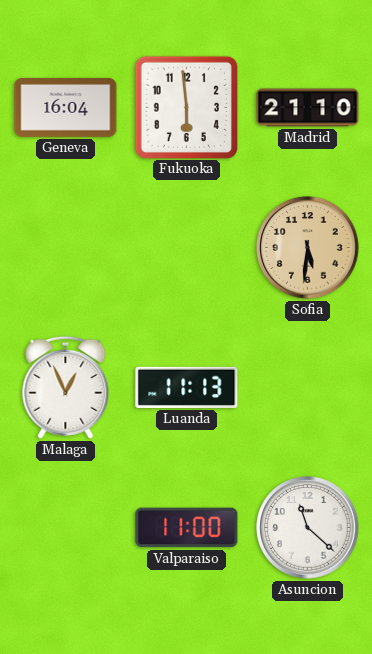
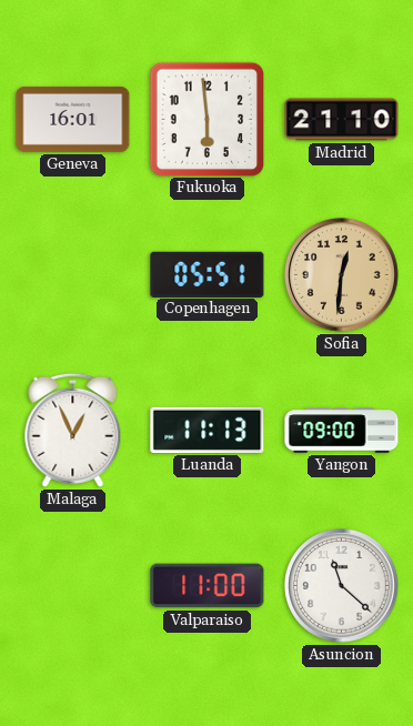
Geneva: 16:04 -> 16:01
Copenhagen: none -> 05:51
Sofia: 5:31 -> 12:31
Yangon: none -> 09:00
